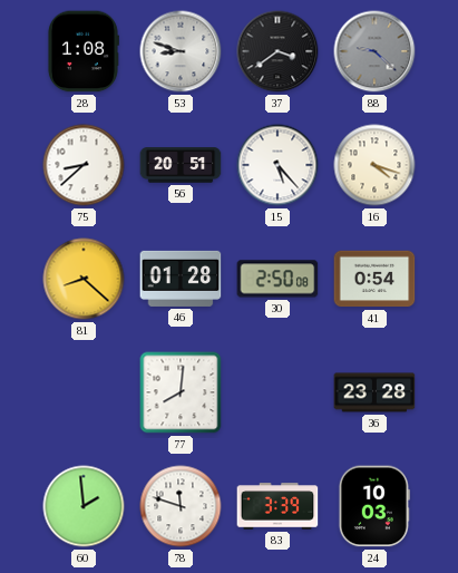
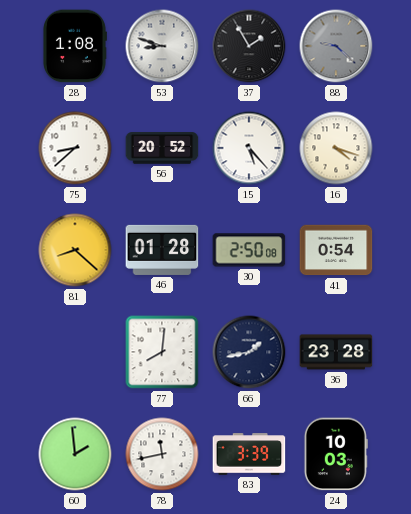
37: 3:39 -> 1:55
56: 20:51 -> 20:52
66: none -> 1:43
78: 11:48 -> 11:43
